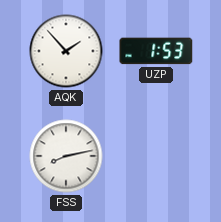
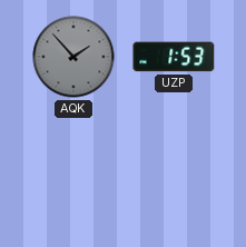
AQK dial: white -> grey
FSS: 8:13 -> none
